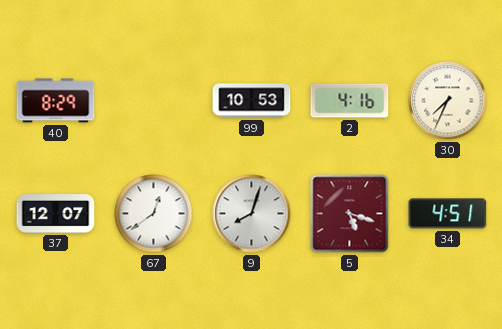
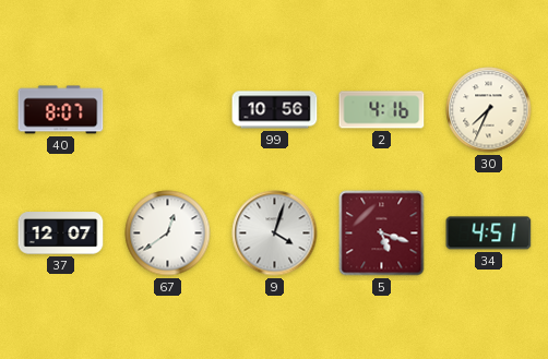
40: 8:29 -> 8:07
99: 10:53 -> 10:56
9: 8:03 -> 4:03
